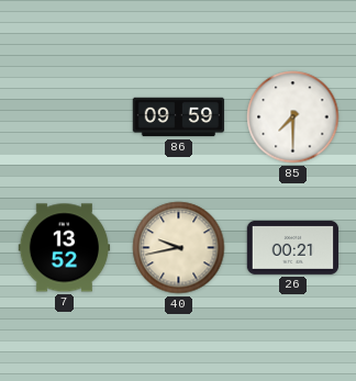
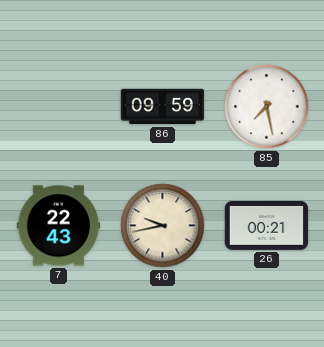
85: 7:30 -> 7:28
7: 13:52 -> 22:43
